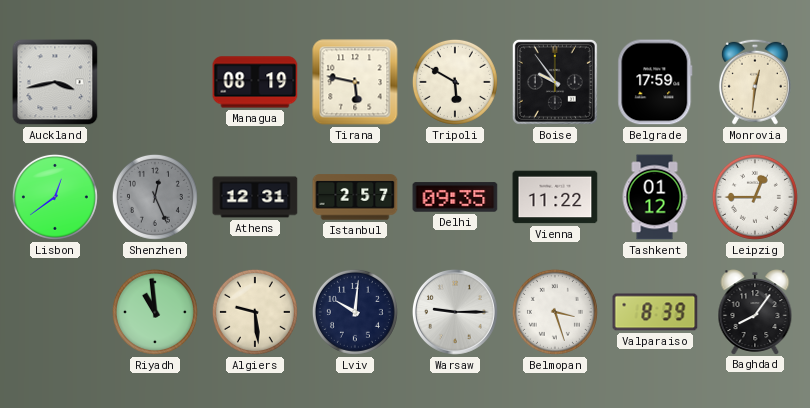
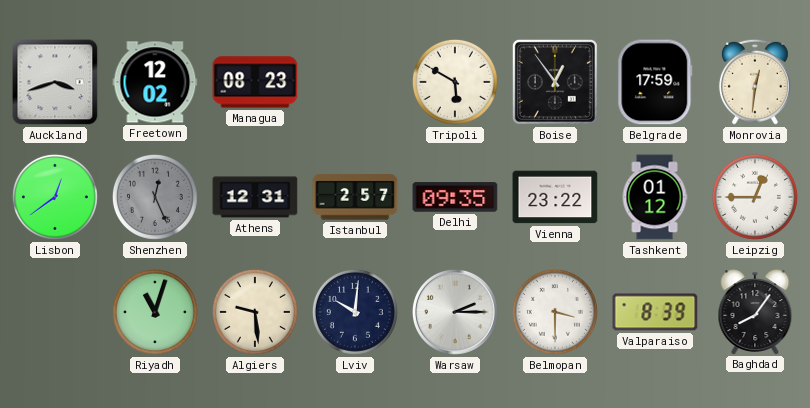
Auckland: 3:43 -> 3:42
Freetown: none -> 12:02
Managua: 08:19 -> 08:23
Tirana: 5:47 -> none
Boise: 9:54 -> 12:54
Vienna: 11:22 -> 23:22
Riyadh: 10:59 -> 11:03
Warsaw: 9:15 -> 2:15
Belmopan: 3:27 -> 3:30
